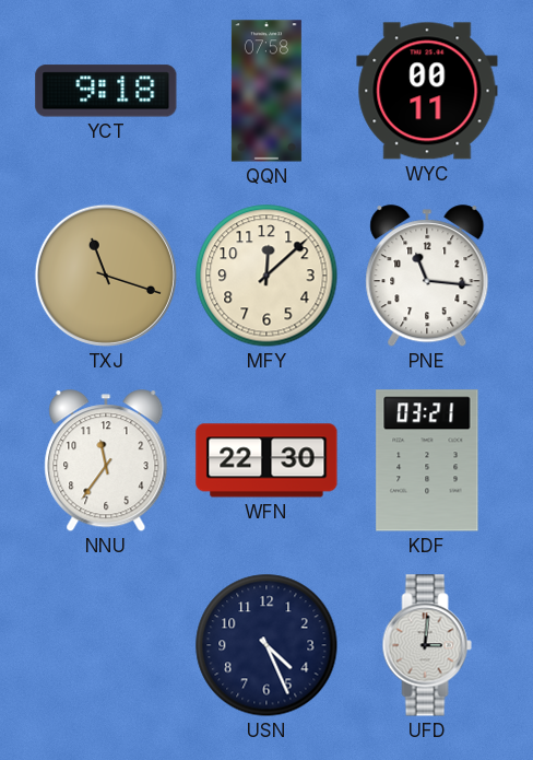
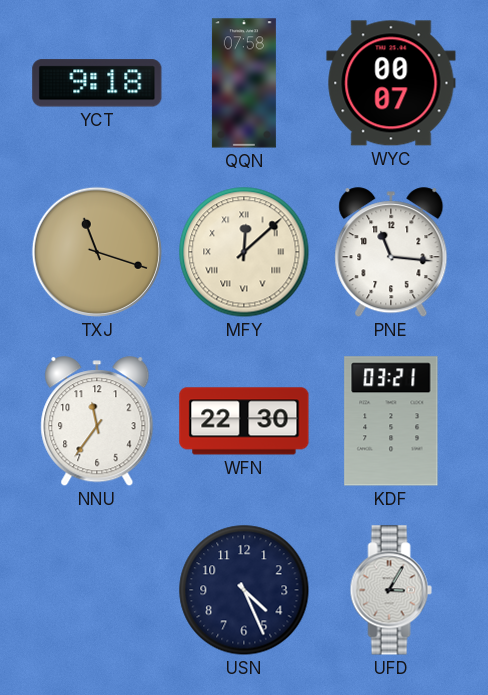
WYC: 00:11 -> 00:07
MFY numerals: Arabic -> Roman
UFD: 3:01 -> 3:05
